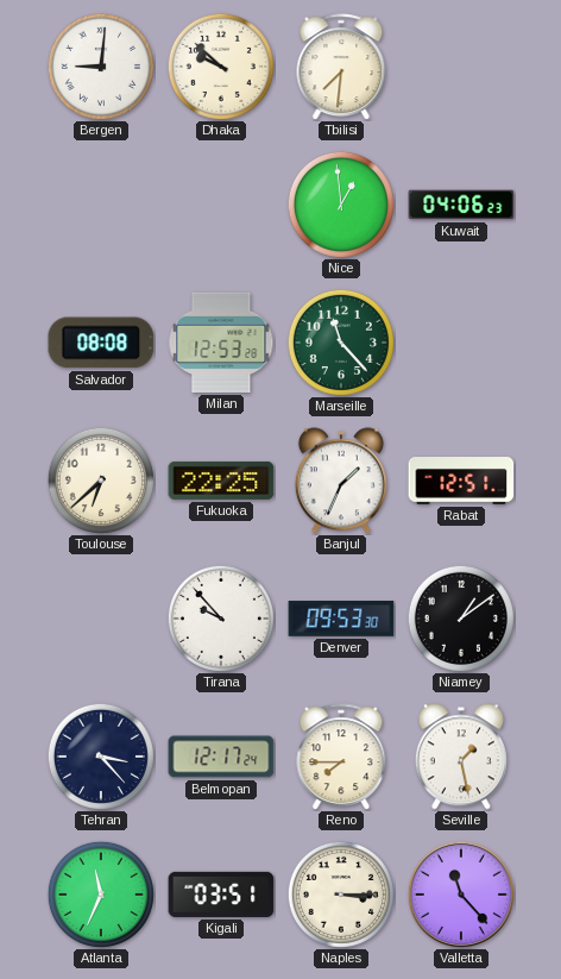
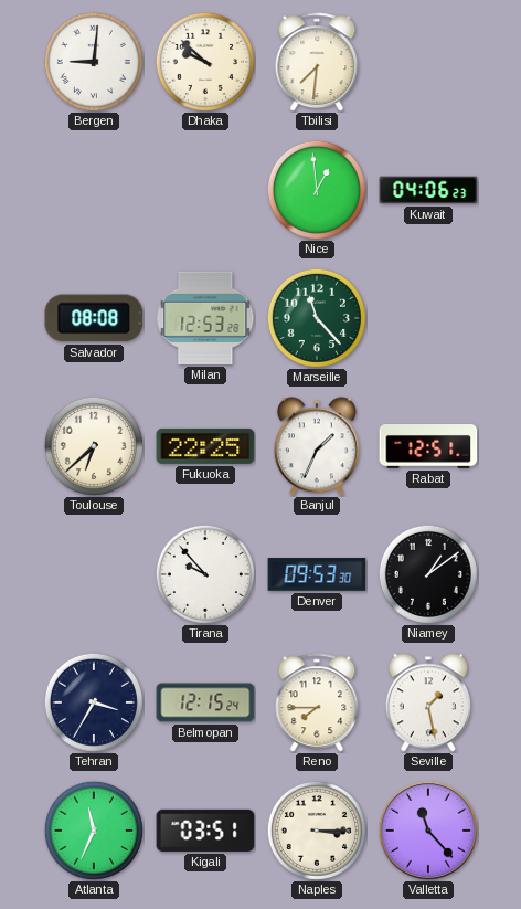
Tehran: 3:23 -> 3:35
Belmopan: 12:17 -> 12:15
